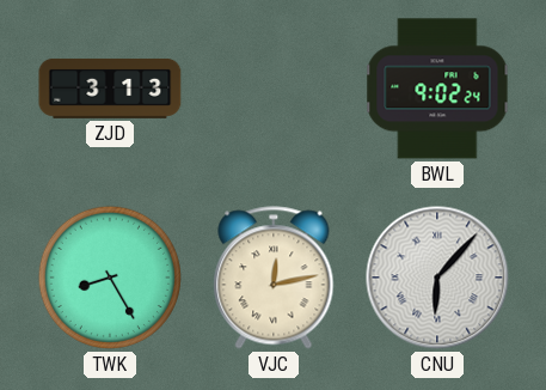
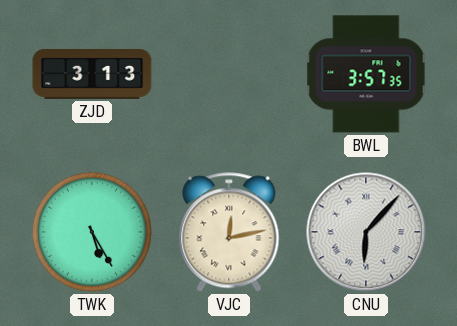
BWL: 9:02 -> 3:57
TWK: 8:25 -> 5:25
